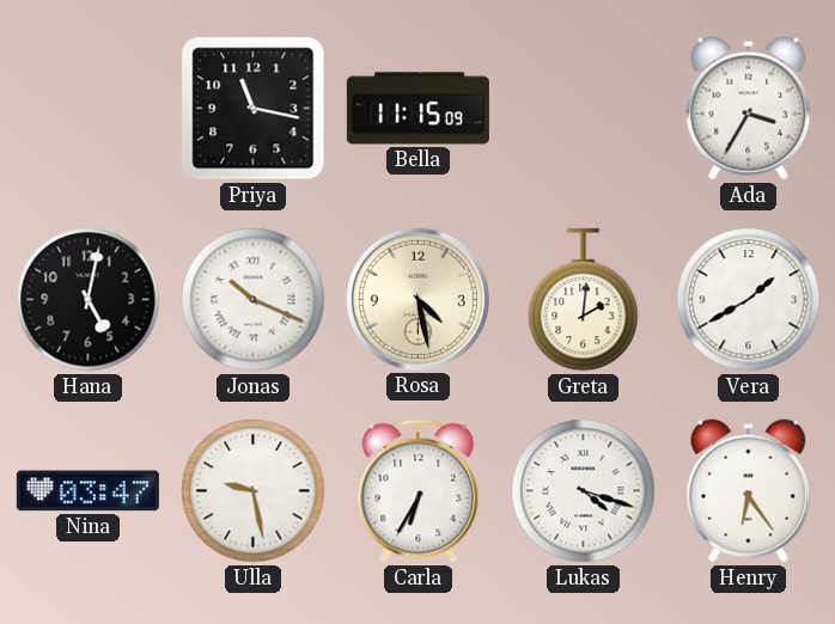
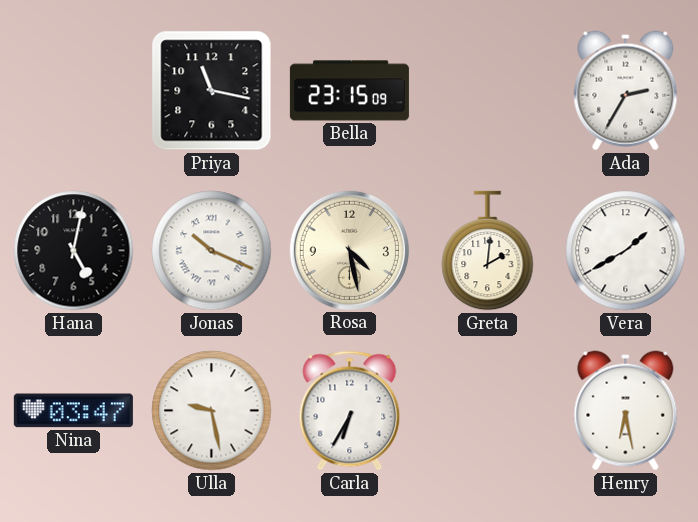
Bella: 11:15 -> 23:15
Ada: 3:35 -> 2:35
Lukas: 4:18 -> none
Henry: 6:24 -> 6:28
